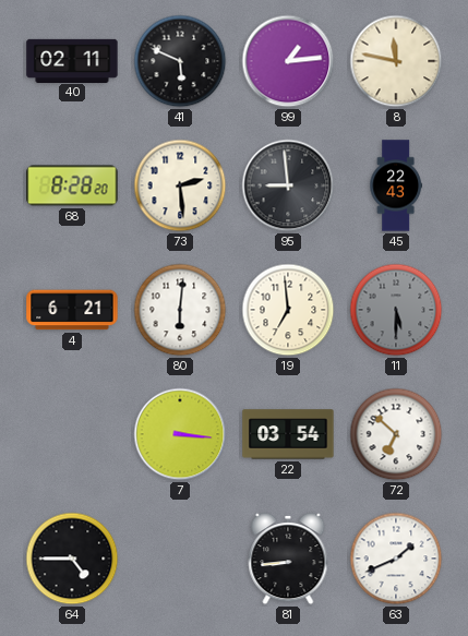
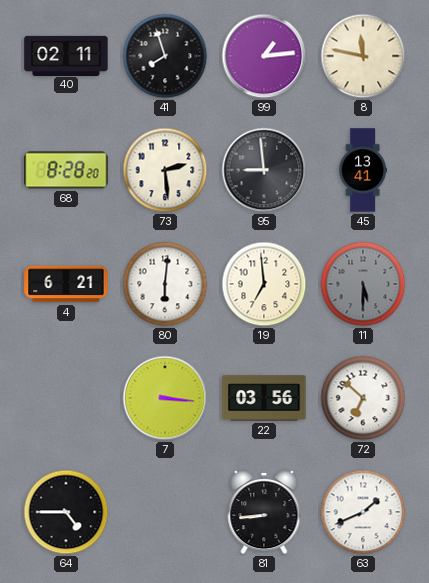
41: 5:49 -> 7:57
45: 22:43 -> 13:41
22: 03:54 -> 03:56
